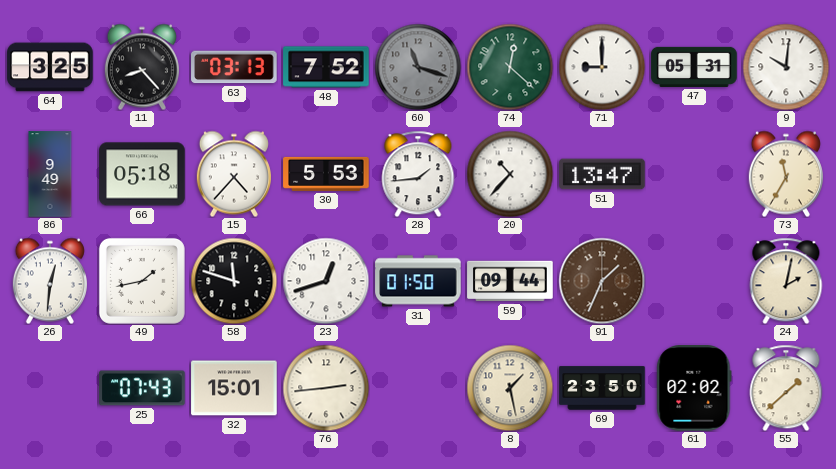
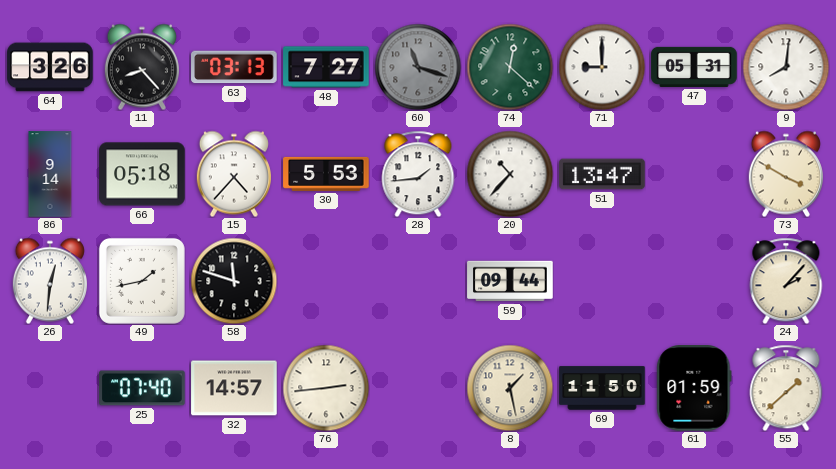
64: 3:25 -> 3:26
48: 7:52 -> 7:27
9: 10:01 -> 8:01
86: 9:49 -> 9:14
73: 11:35 -> 3:50
23: 12:42 -> none
31: 01:50 -> none
91: 1:34 -> none
24: 2:02 -> 2:07
25: 07:43 -> 07:40
32: 15:01 -> 14:57
69: 23:50 -> 11:50
61: 02:02 -> 01:59
